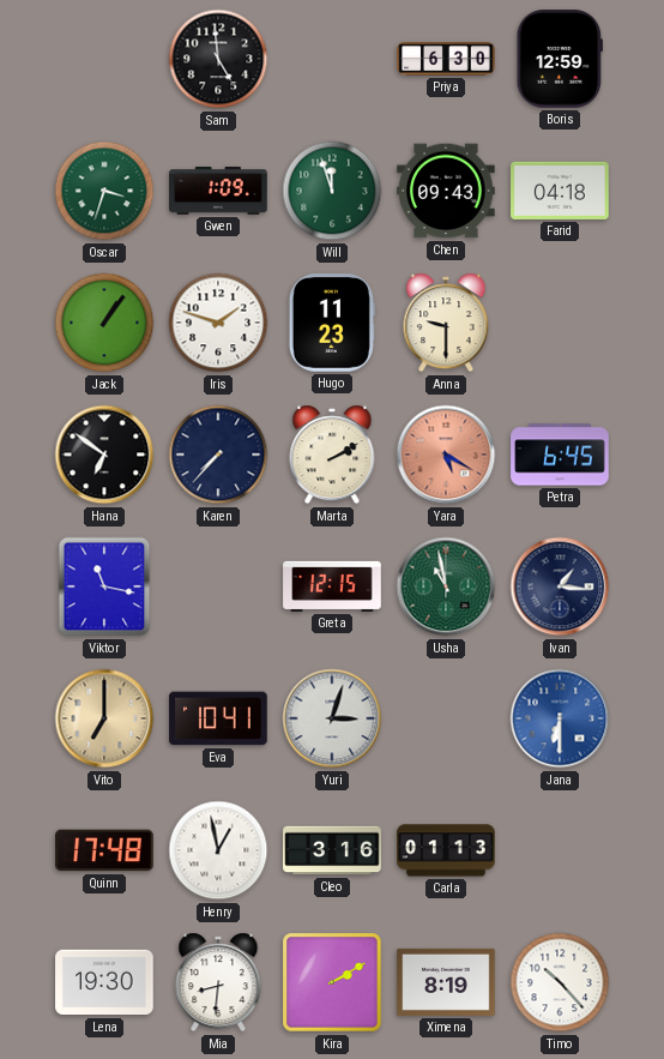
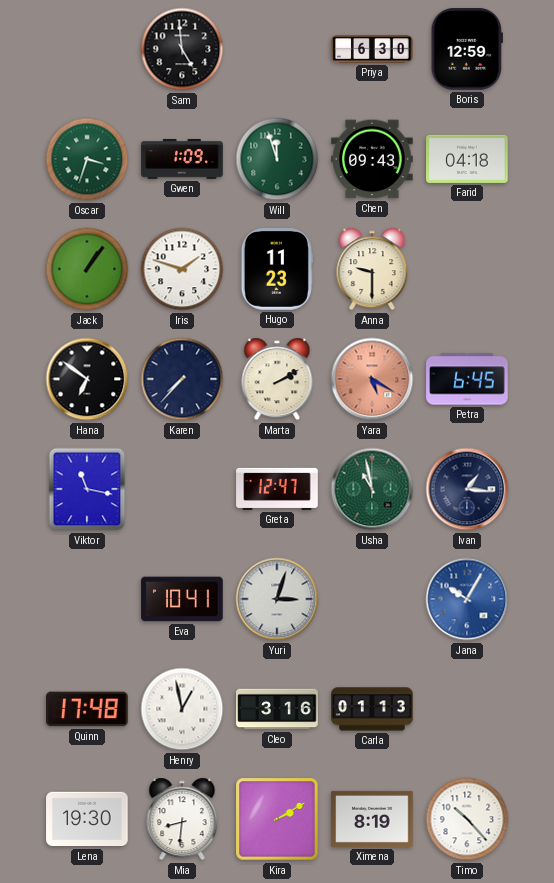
Greta: 12:15 -> 12:47
Vito: 7:00 -> none
Jana: 6:30 -> 10:05
